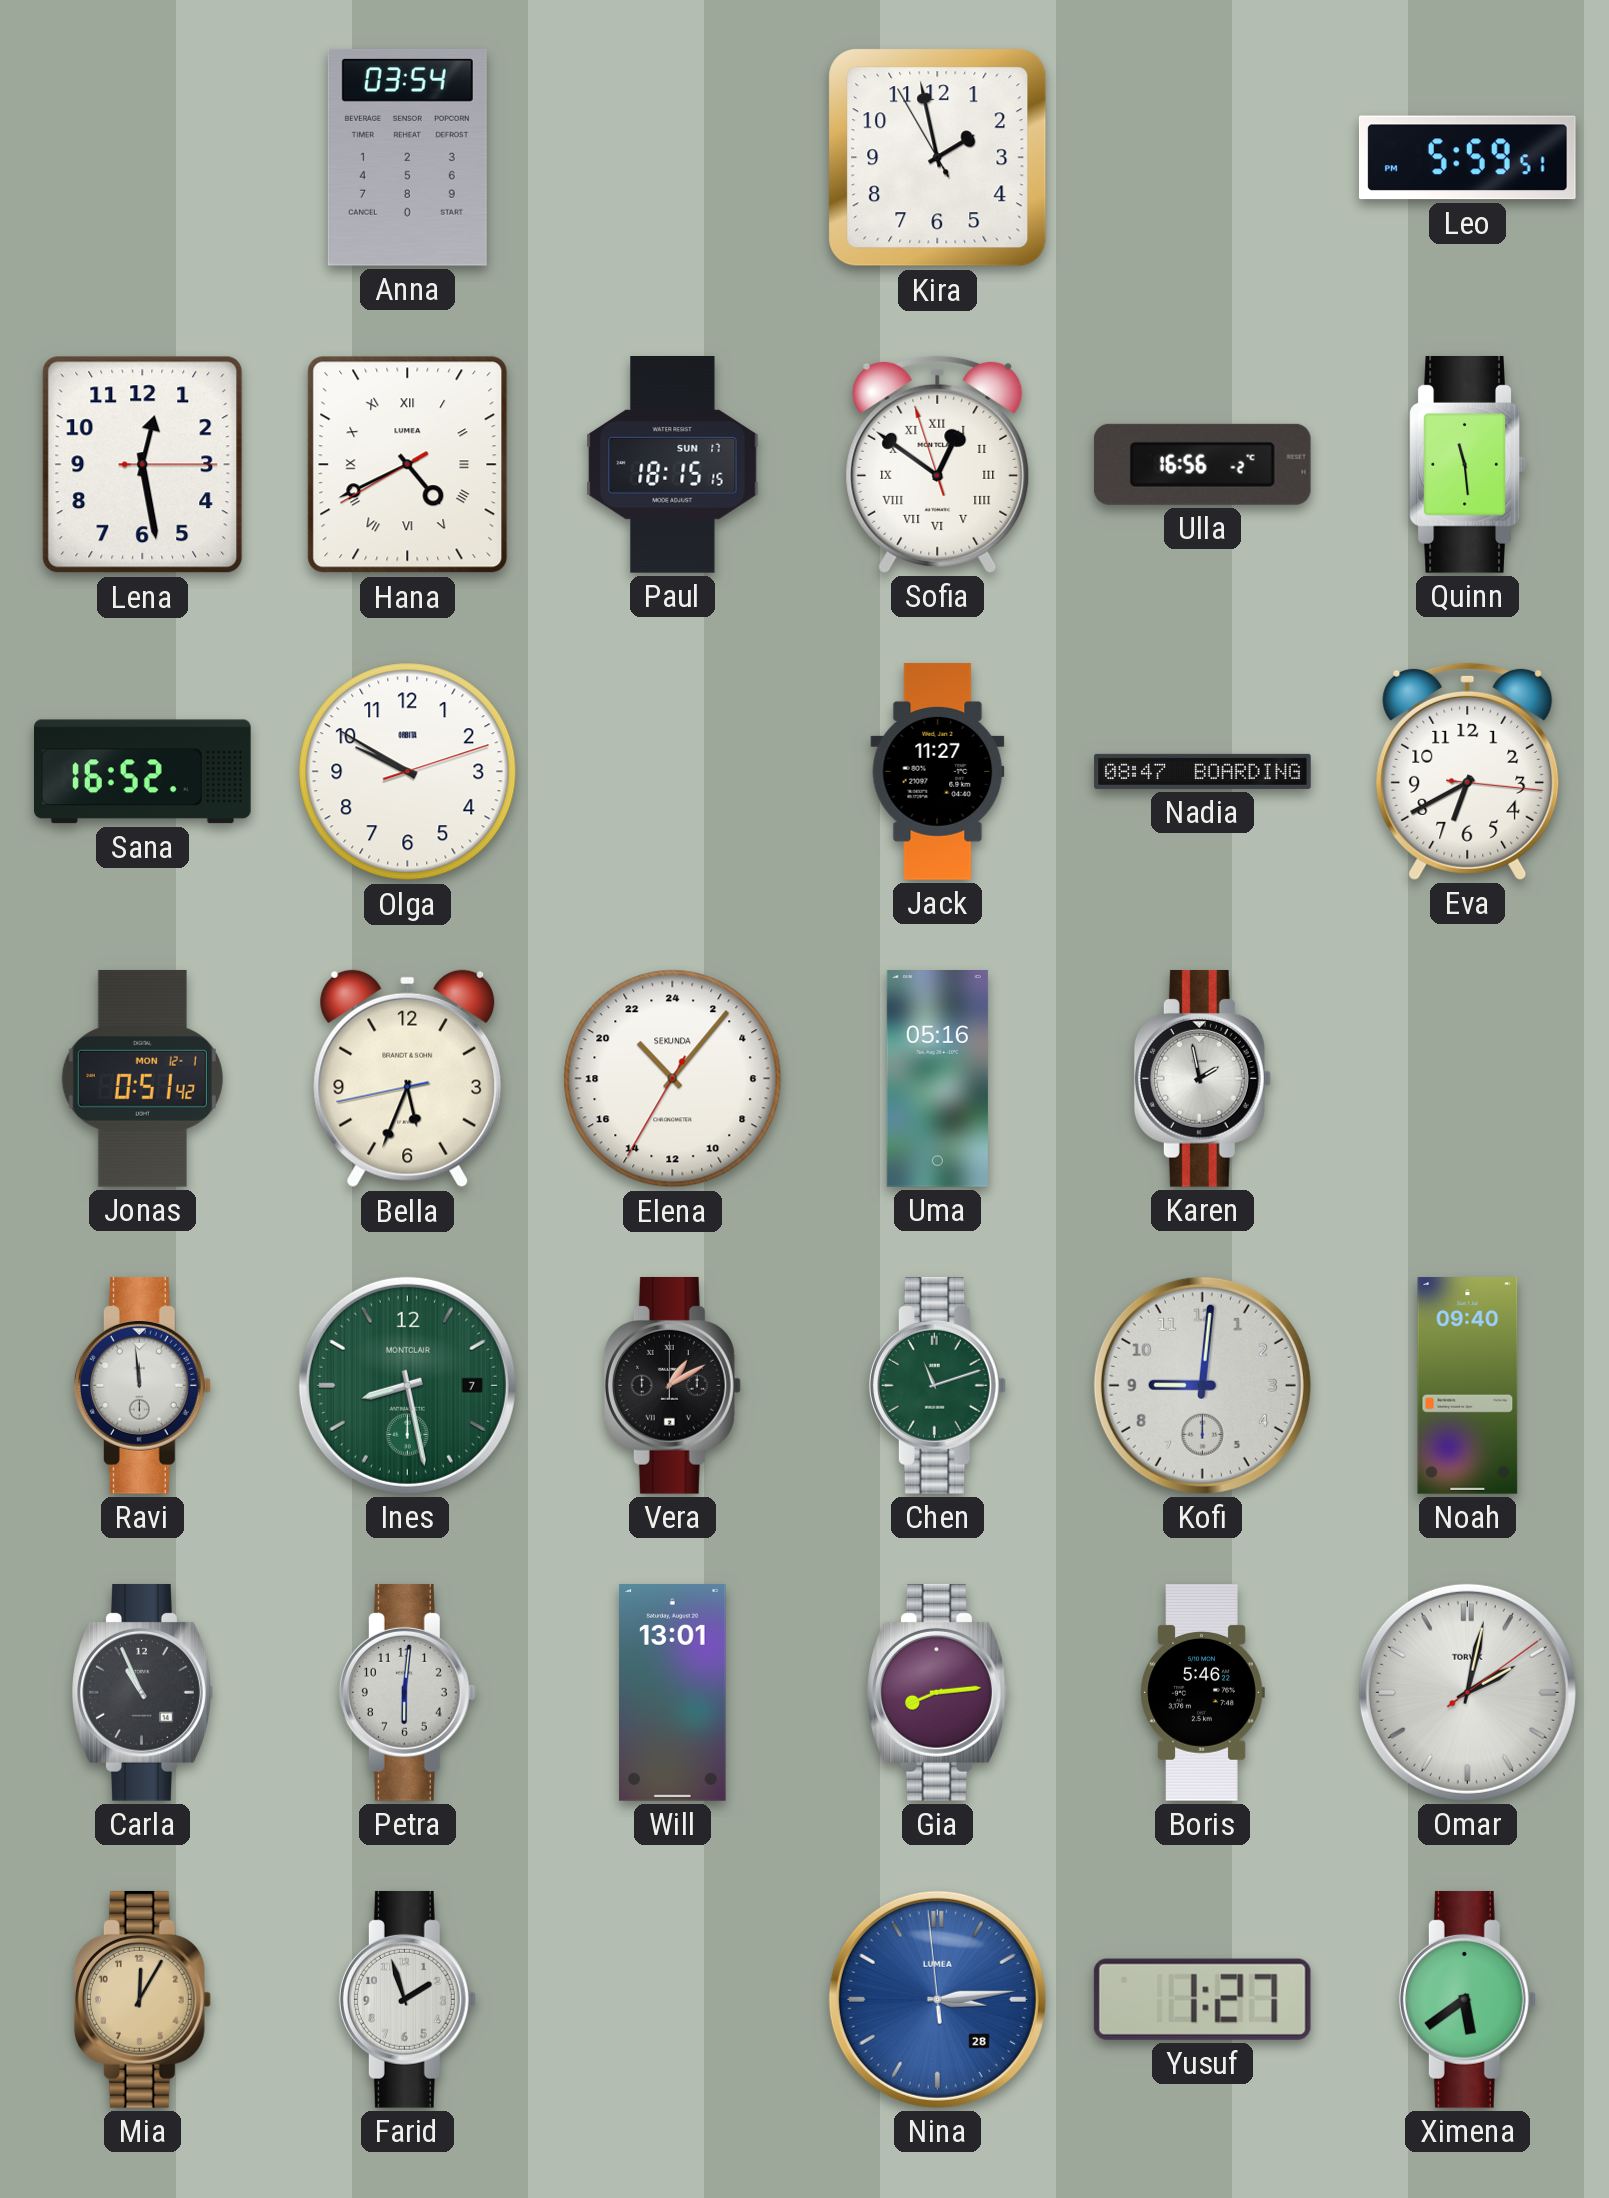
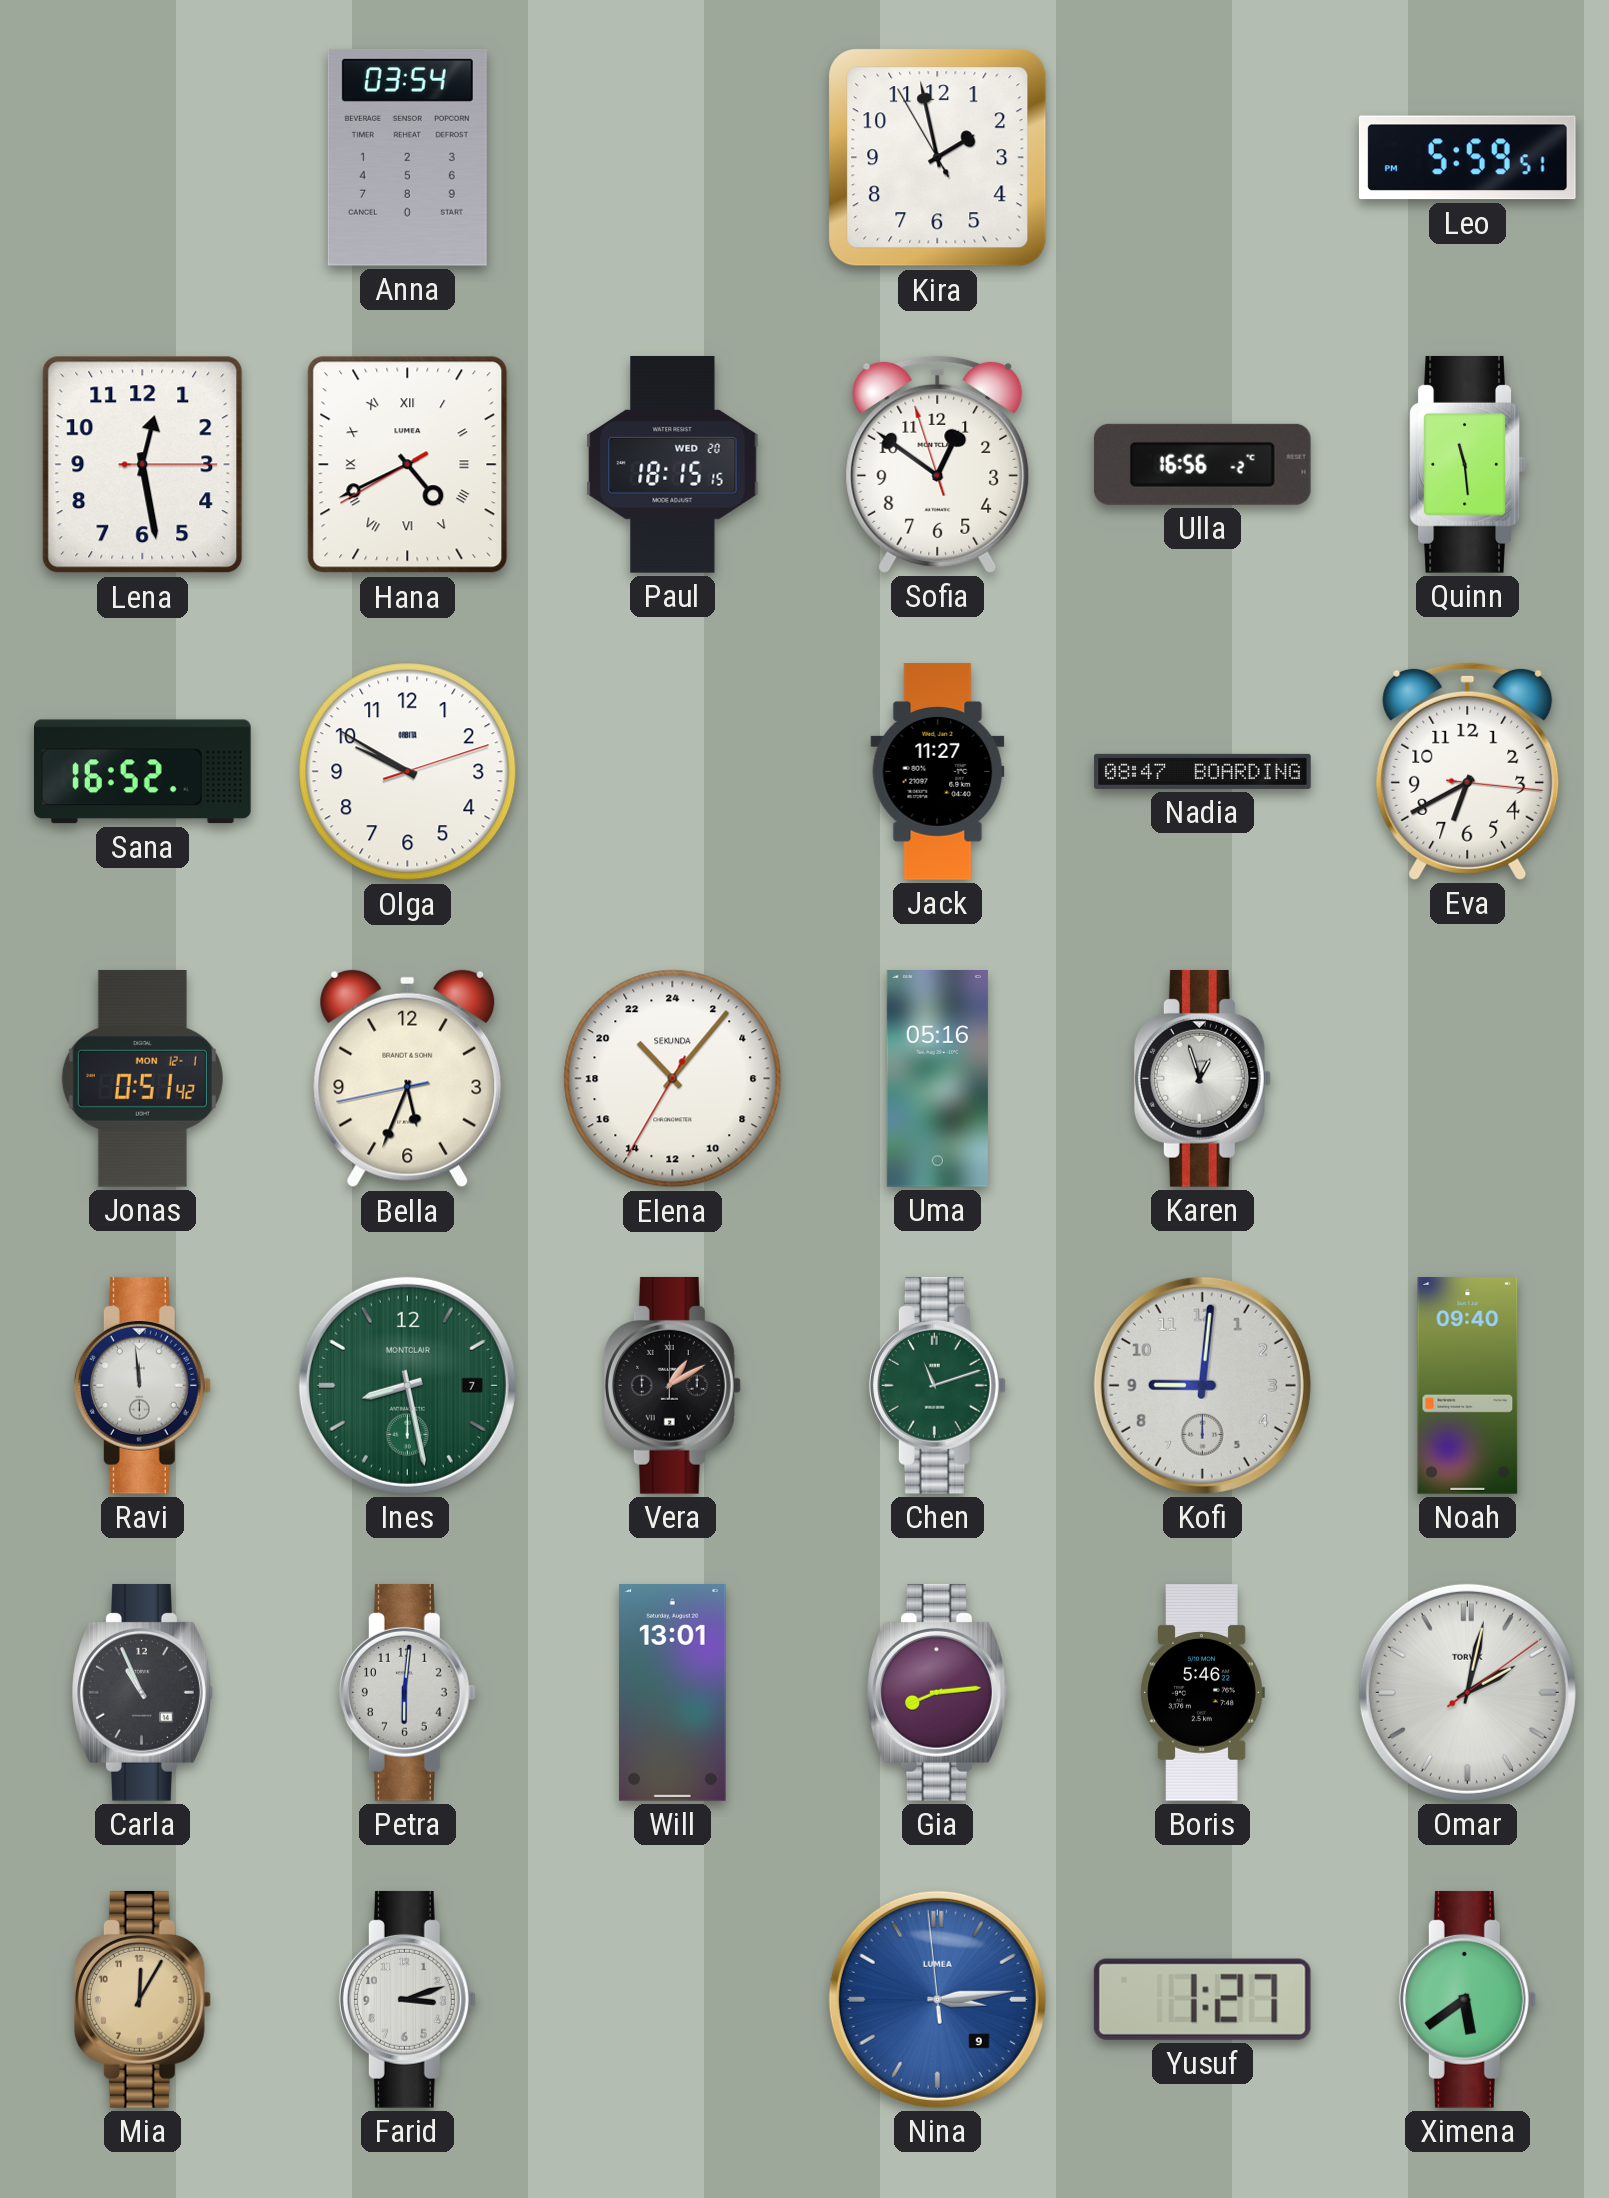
Paul date: SUN 17 -> WED 20
Sofia numerals: Roman -> Arabic
Karen: 1:58 -> 12:57
Farid: 1:57 -> 3:12
Nina date: 28 -> 9
